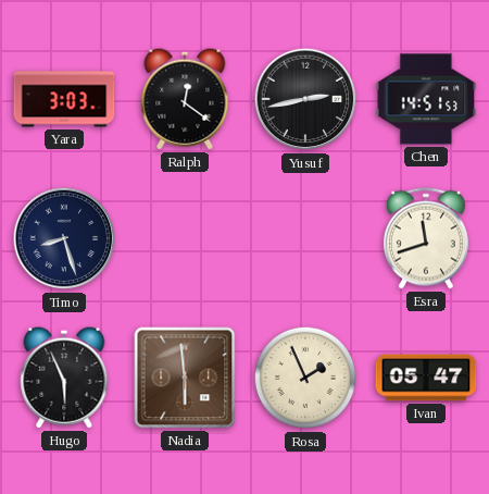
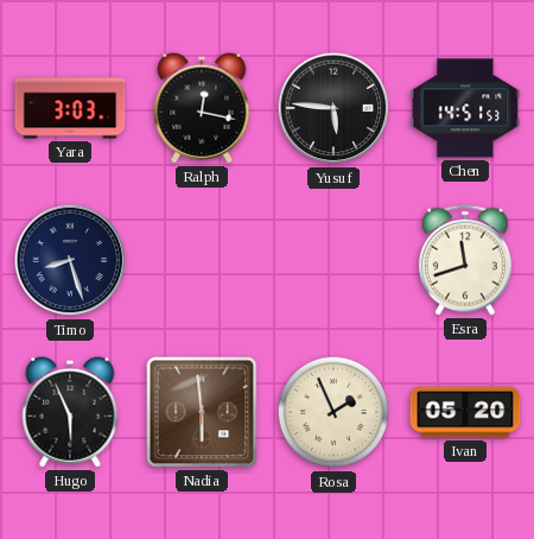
Ralph: 12:21 -> 12:17
Yusuf: 2:43 -> 5:46
Ivan: 05:47 -> 05:20
